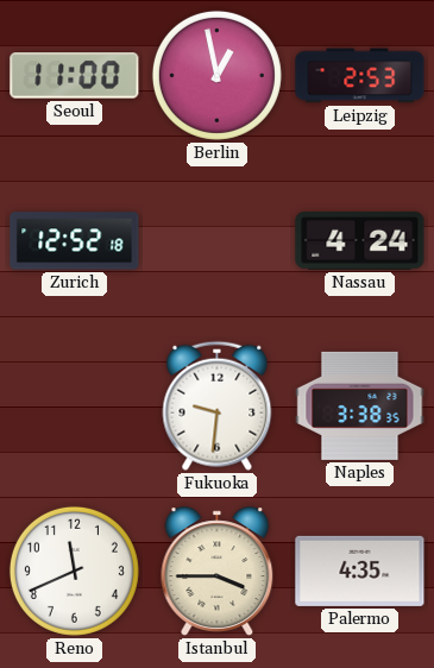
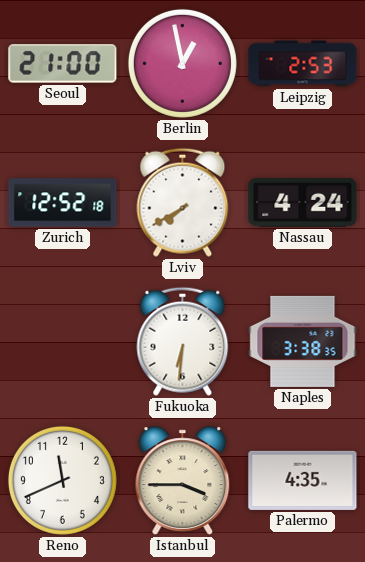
Seoul: 11:00 -> 21:00
Lviv: none -> 7:40
Fukuoka: 9:31 -> 6:31
